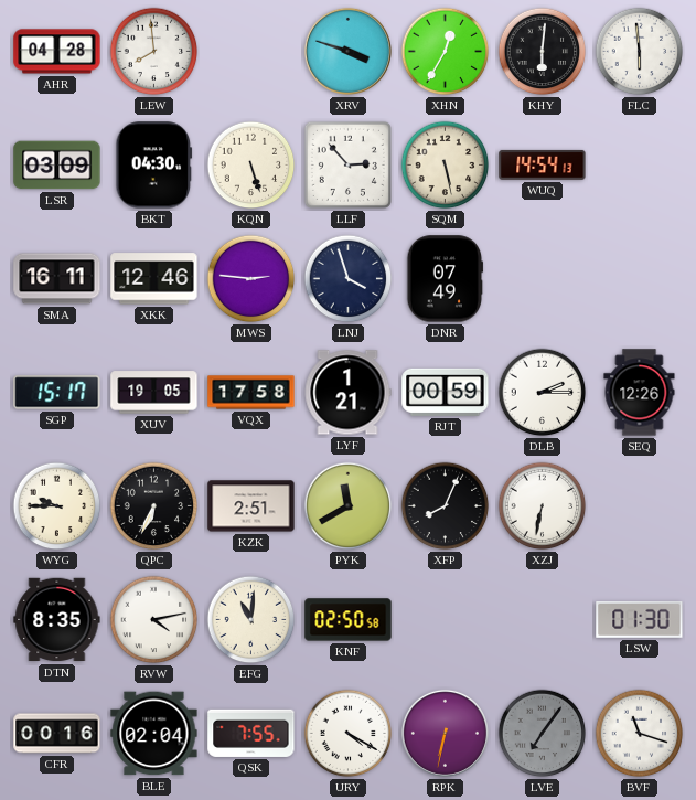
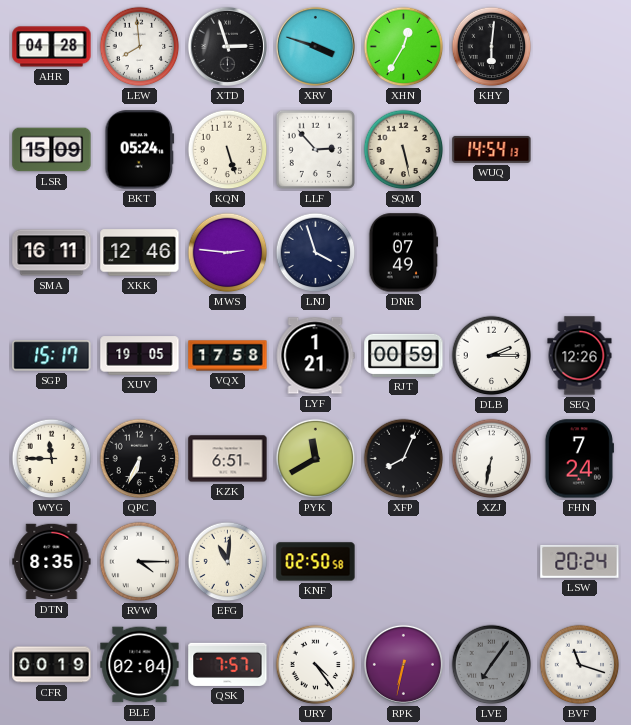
XTD: none -> 2:57
FLC: 5:59 -> none
LSR: 03:09 -> 15:09
BKT: 04:30 -> 05:24
WYG: 9:45 -> 11:45
KZK: 2:51 -> 6:51
FHN: none -> 7:24
RVW: 4:13 -> 4:15
LSW: 01:30 -> 20:24
CFR: 00:16 -> 00:19
QSK: 7:55 -> 7:57
URY: 4:20 -> 4:24
